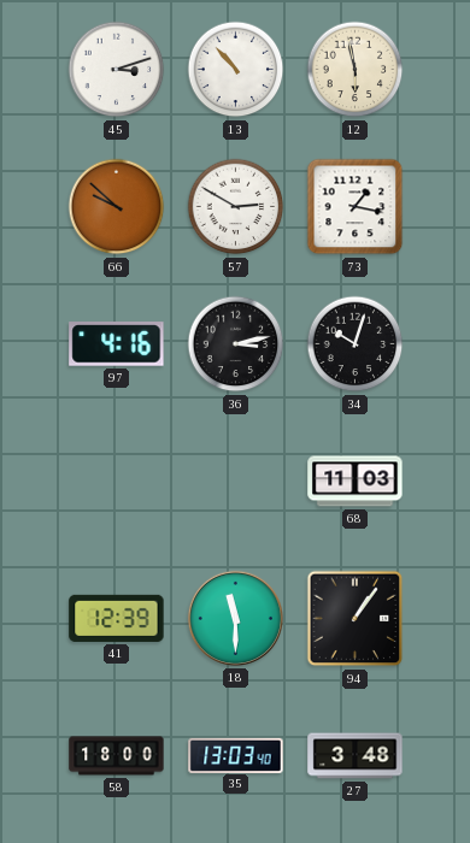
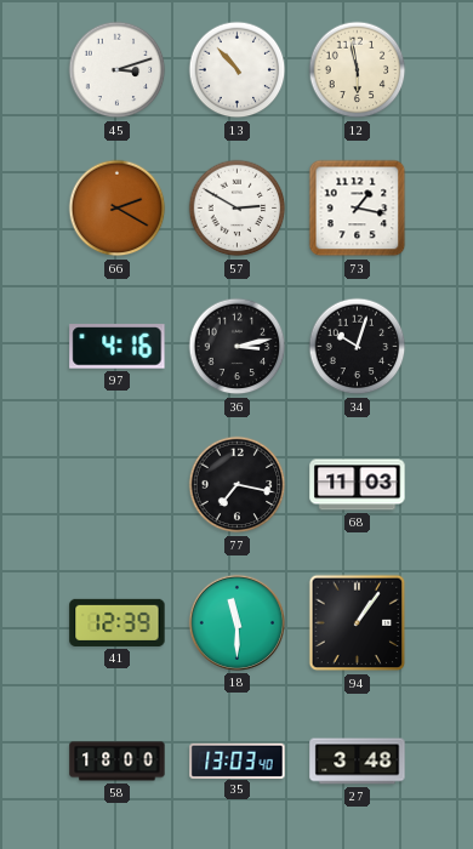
66: 9:52 -> 2:20
77: none -> 7:17
